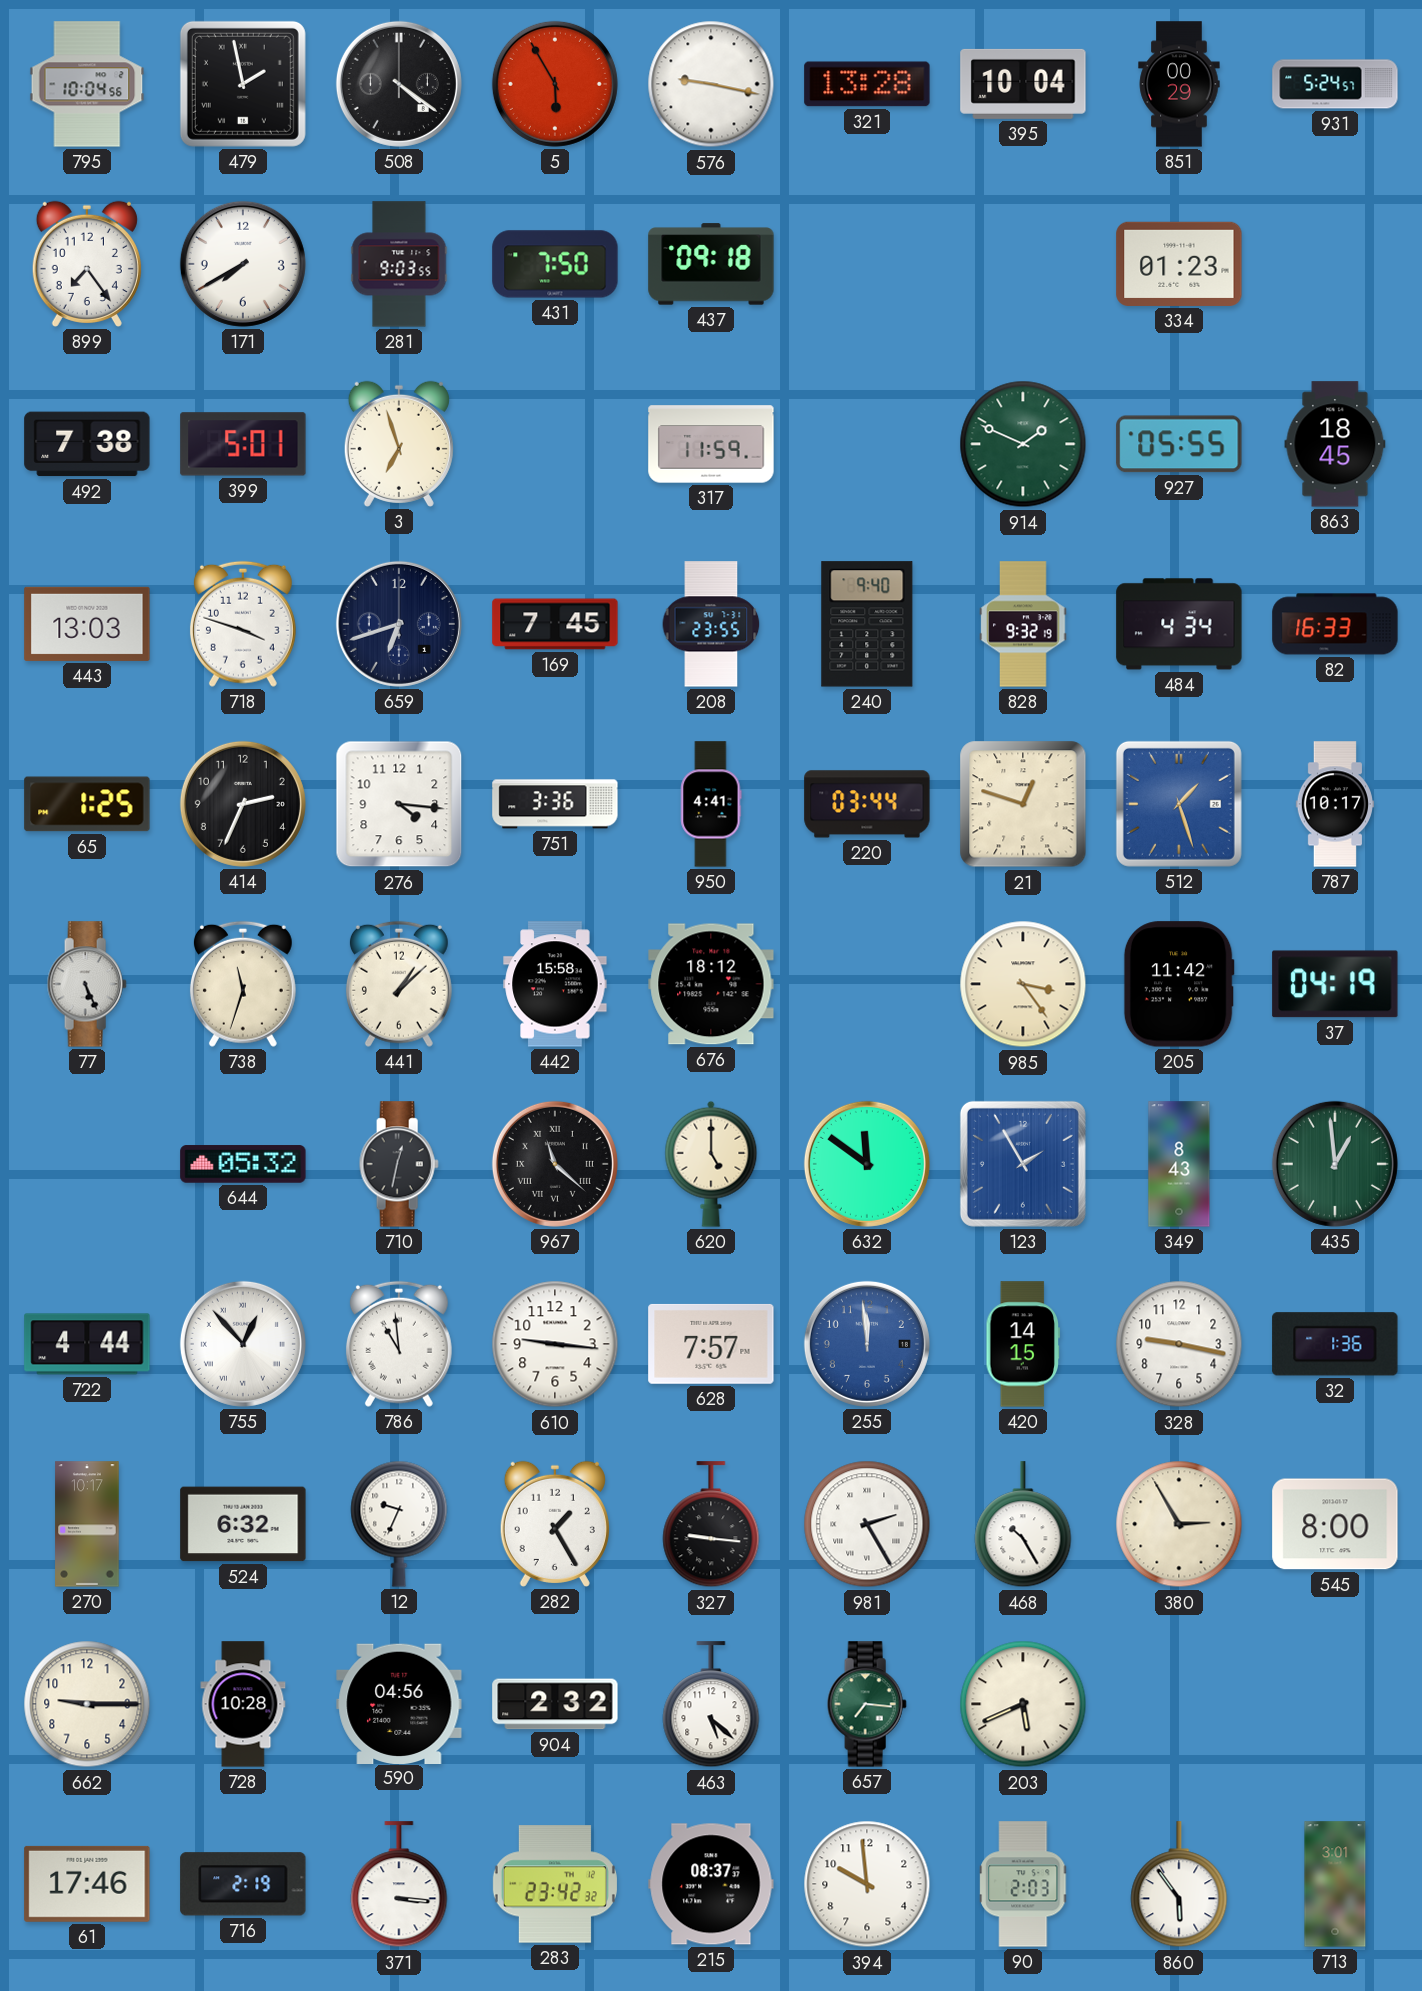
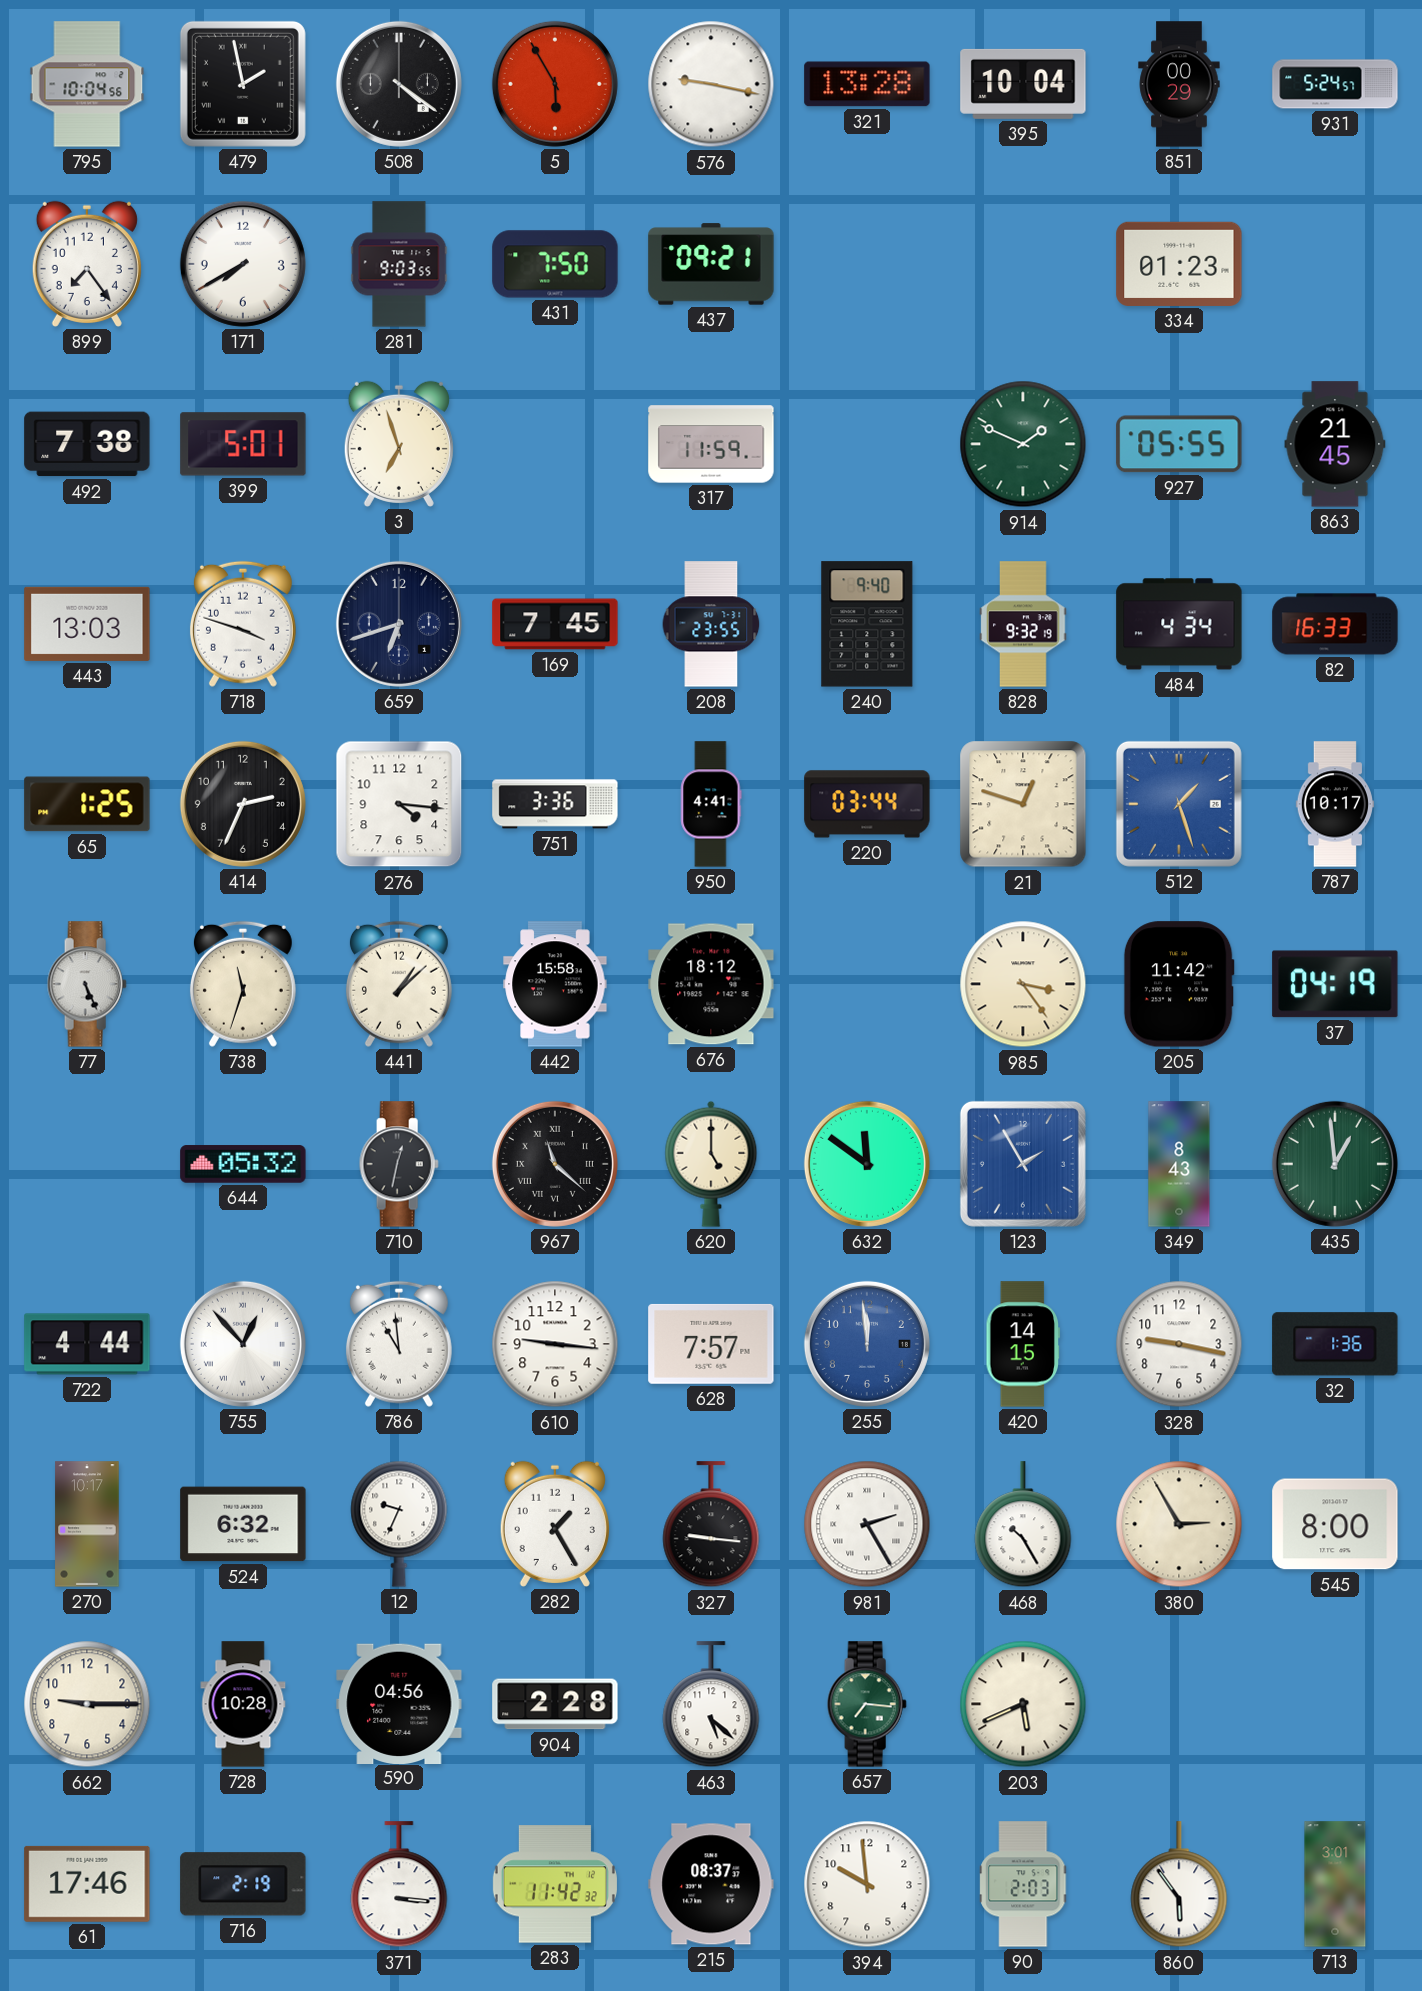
437: 09:18 -> 09:21
863: 18:45 -> 21:45
904: 2:32 -> 2:28
283: 23:42 -> 11:42
